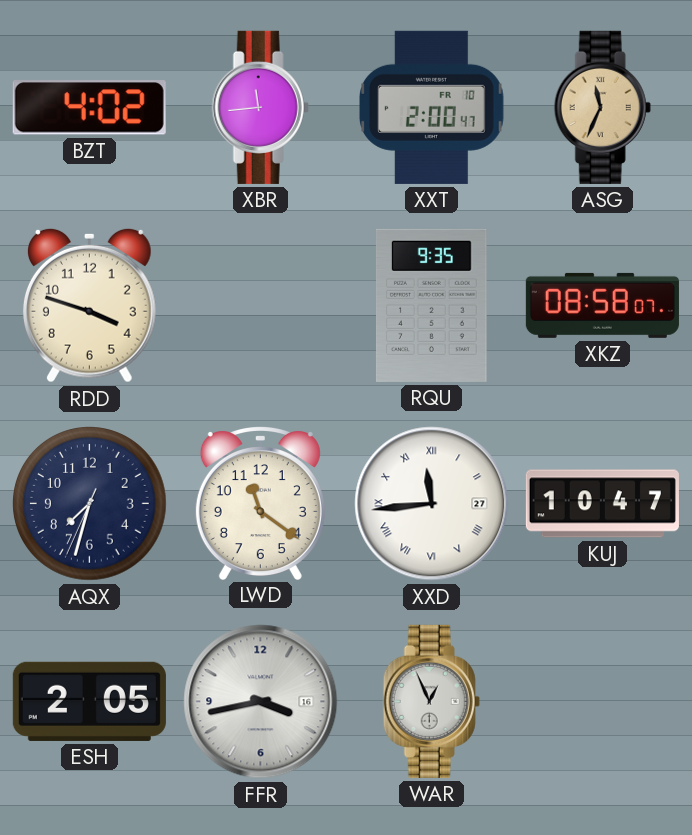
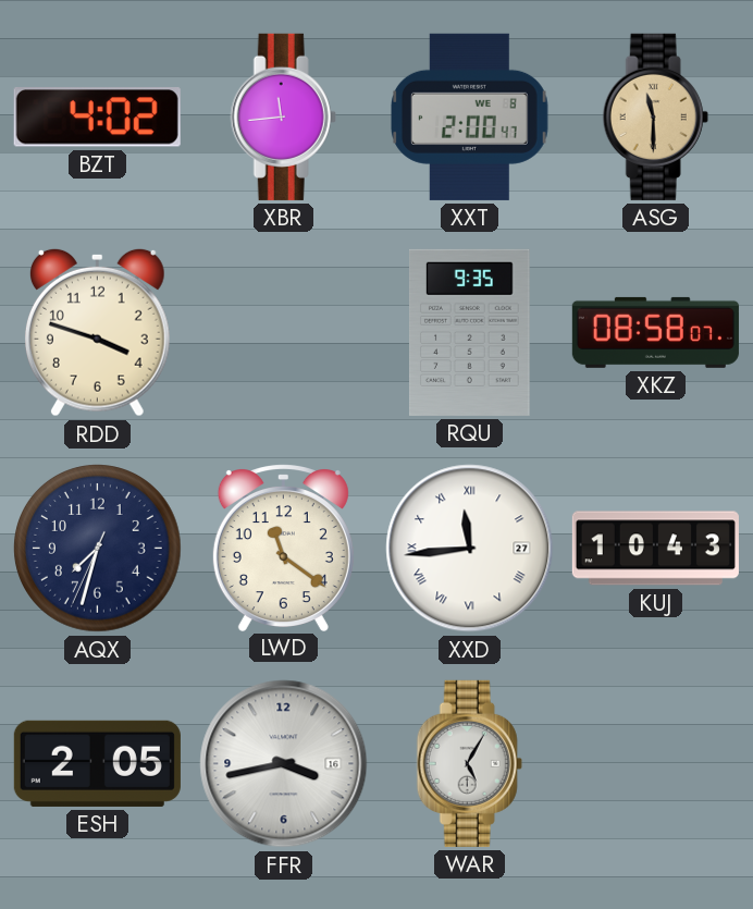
XXT date: FR 10 -> WE 8
ASG: 11:34 -> 11:30
KUJ: 10:47 -> 10:43
WAR: 12:56 -> 5:05
